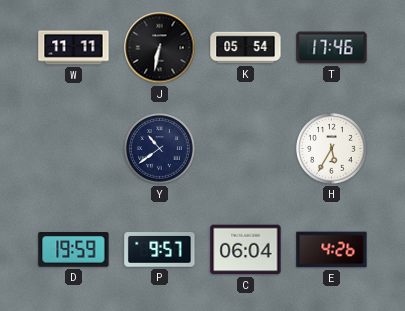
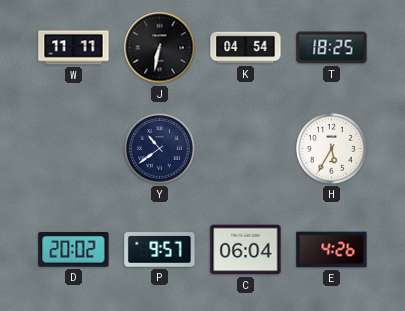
K: 05:54 -> 04:54
T: 17:46 -> 18:25
D: 19:59 -> 20:02
